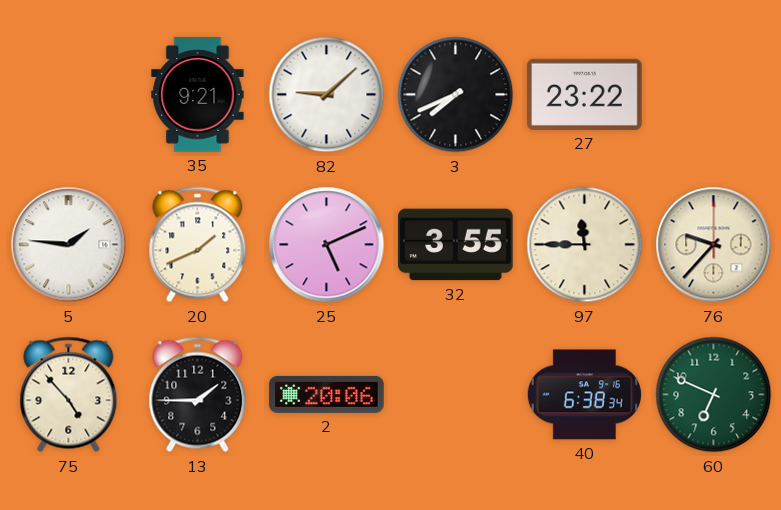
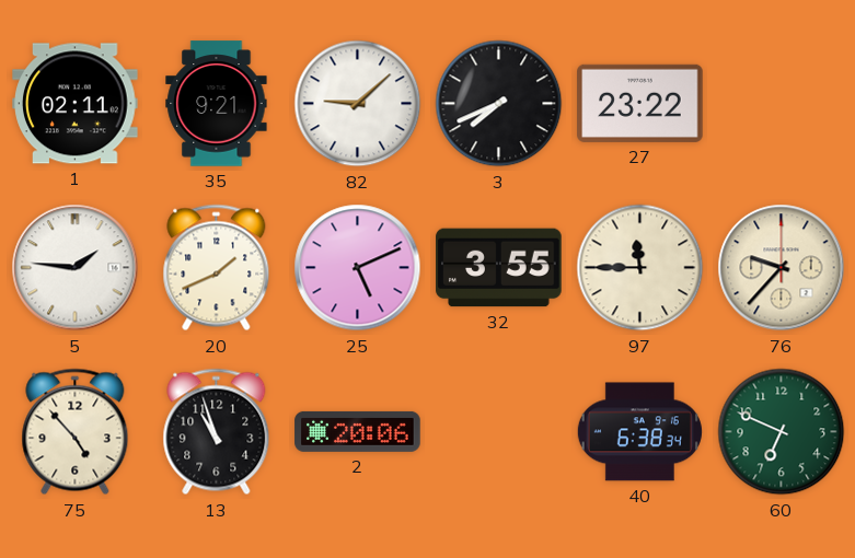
1: none -> 02:11
13: 1:45 -> 10:57
